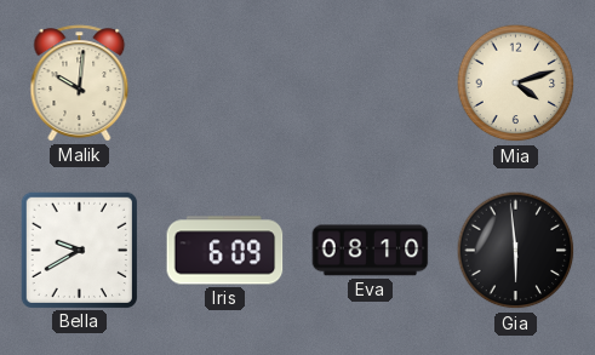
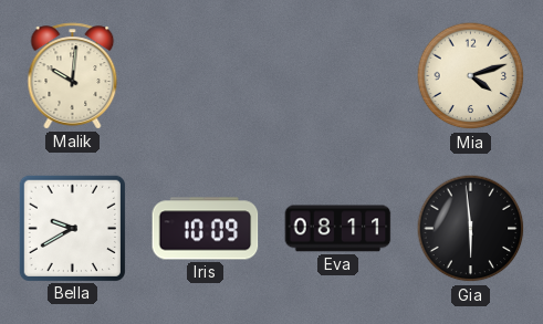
Iris: 6:09 -> 10:09
Eva: 08:10 -> 08:11
